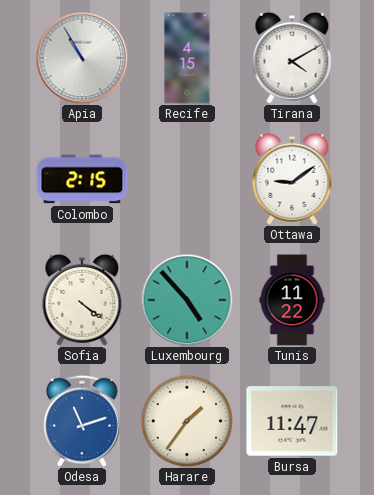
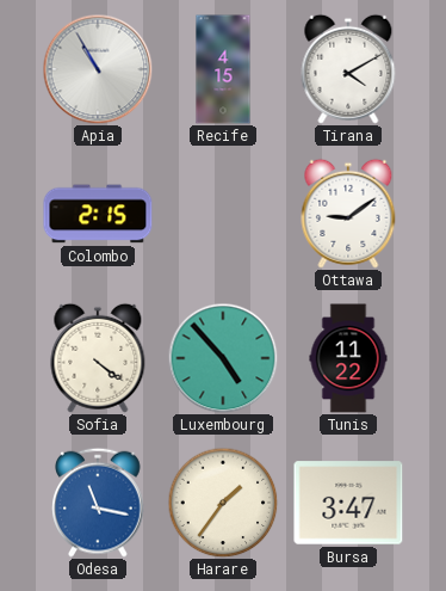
Odesa: 11:12 -> 11:17
Bursa: 11:47 -> 3:47
